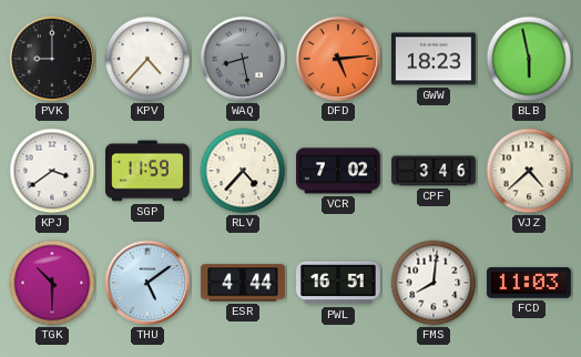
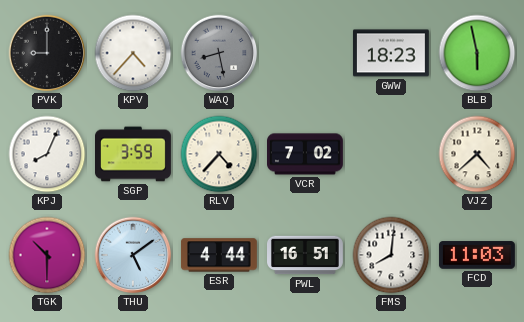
DFD: 5:14 -> none
KPJ: 3:39 -> 8:04
SGP: 11:59 -> 3:59
CPF: 3:46 -> none
